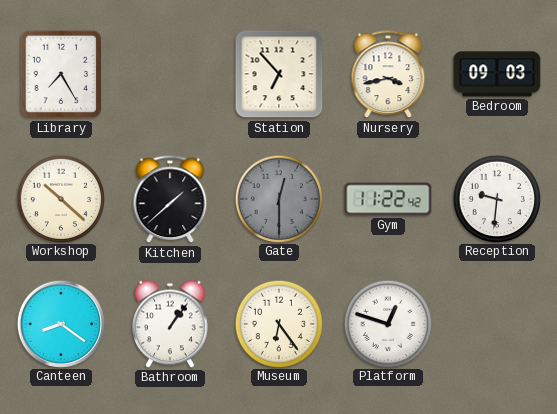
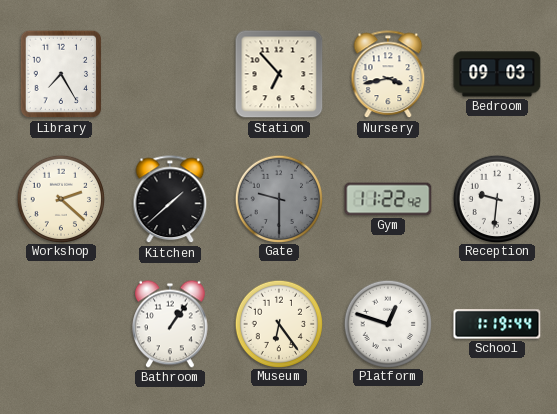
Workshop: 10:22 -> 2:22
Gate: 12:30 -> 9:30
Canteen: 8:21 -> none
School: none -> 1:19
